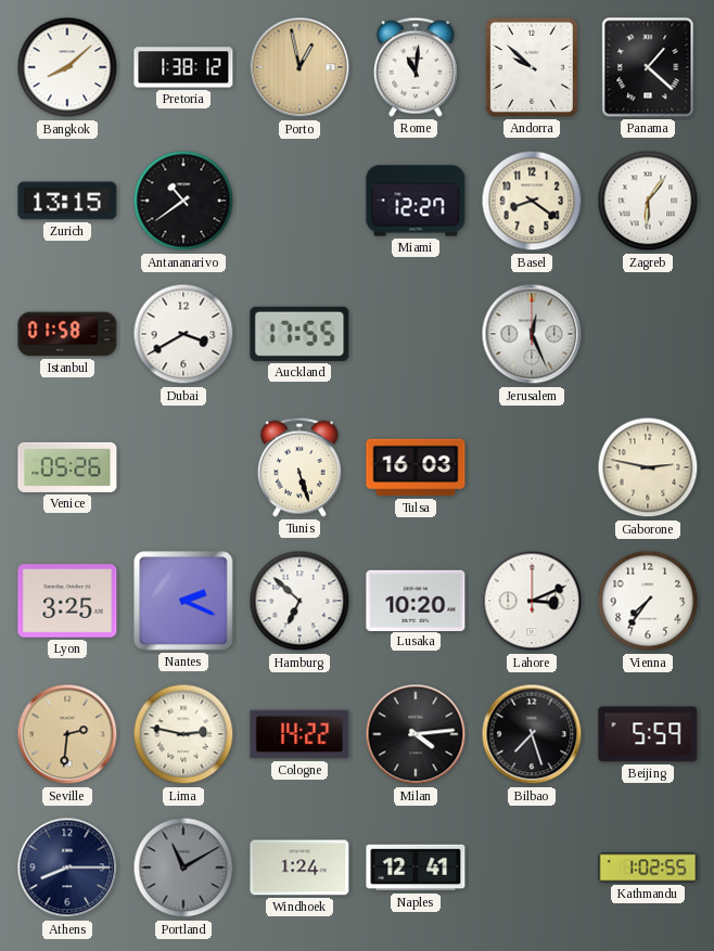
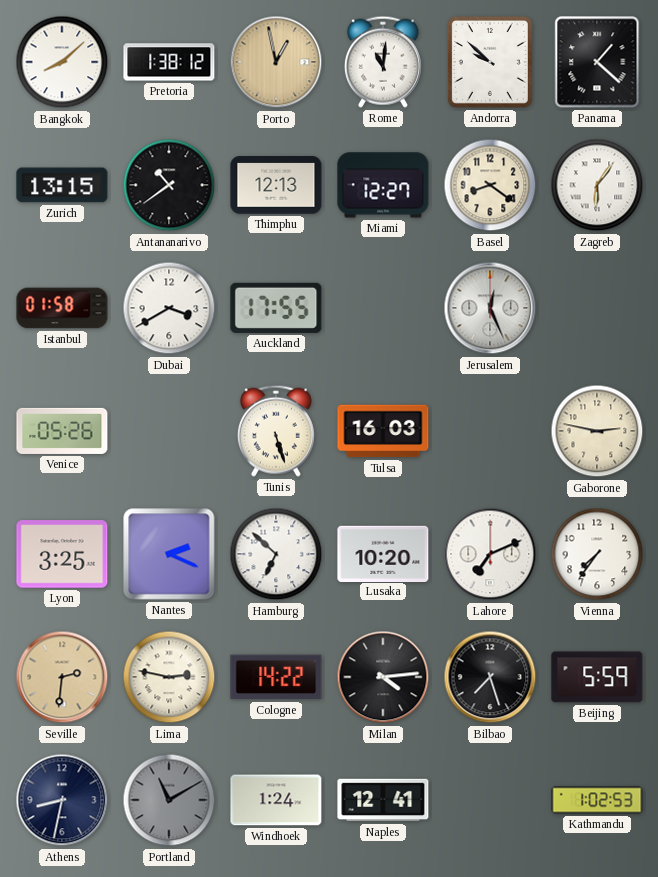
Thimphu: none -> 12:13
Lahore: 3:11 -> 7:11
Athens: 8:15 -> 8:32
Kathmandu: 1:02:55 -> 1:02:53
